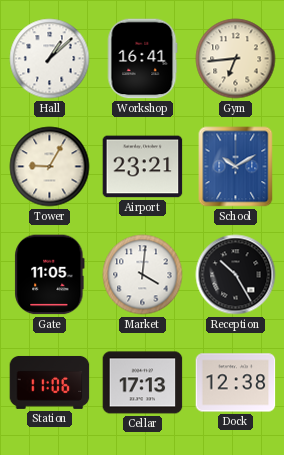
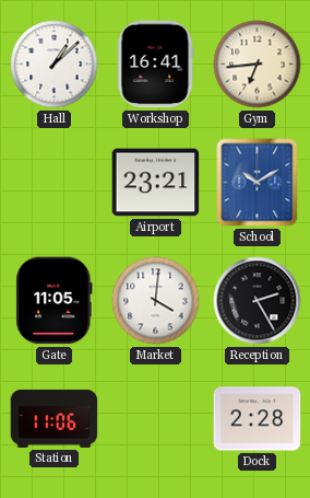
Tower: 9:05 -> none
Reception: 10:25 -> 2:25
Cellar: 17:13 -> none
Dock: 12:38 -> 2:28
